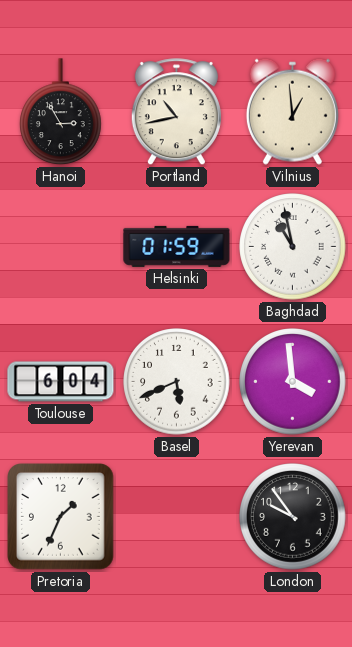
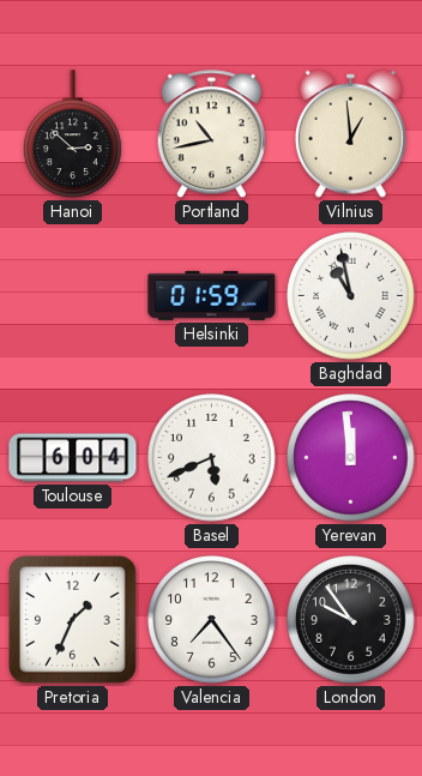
Hanoi: 2:55 -> 2:52
Yerevan: 3:59 -> 11:59
Valencia: none -> 7:24
